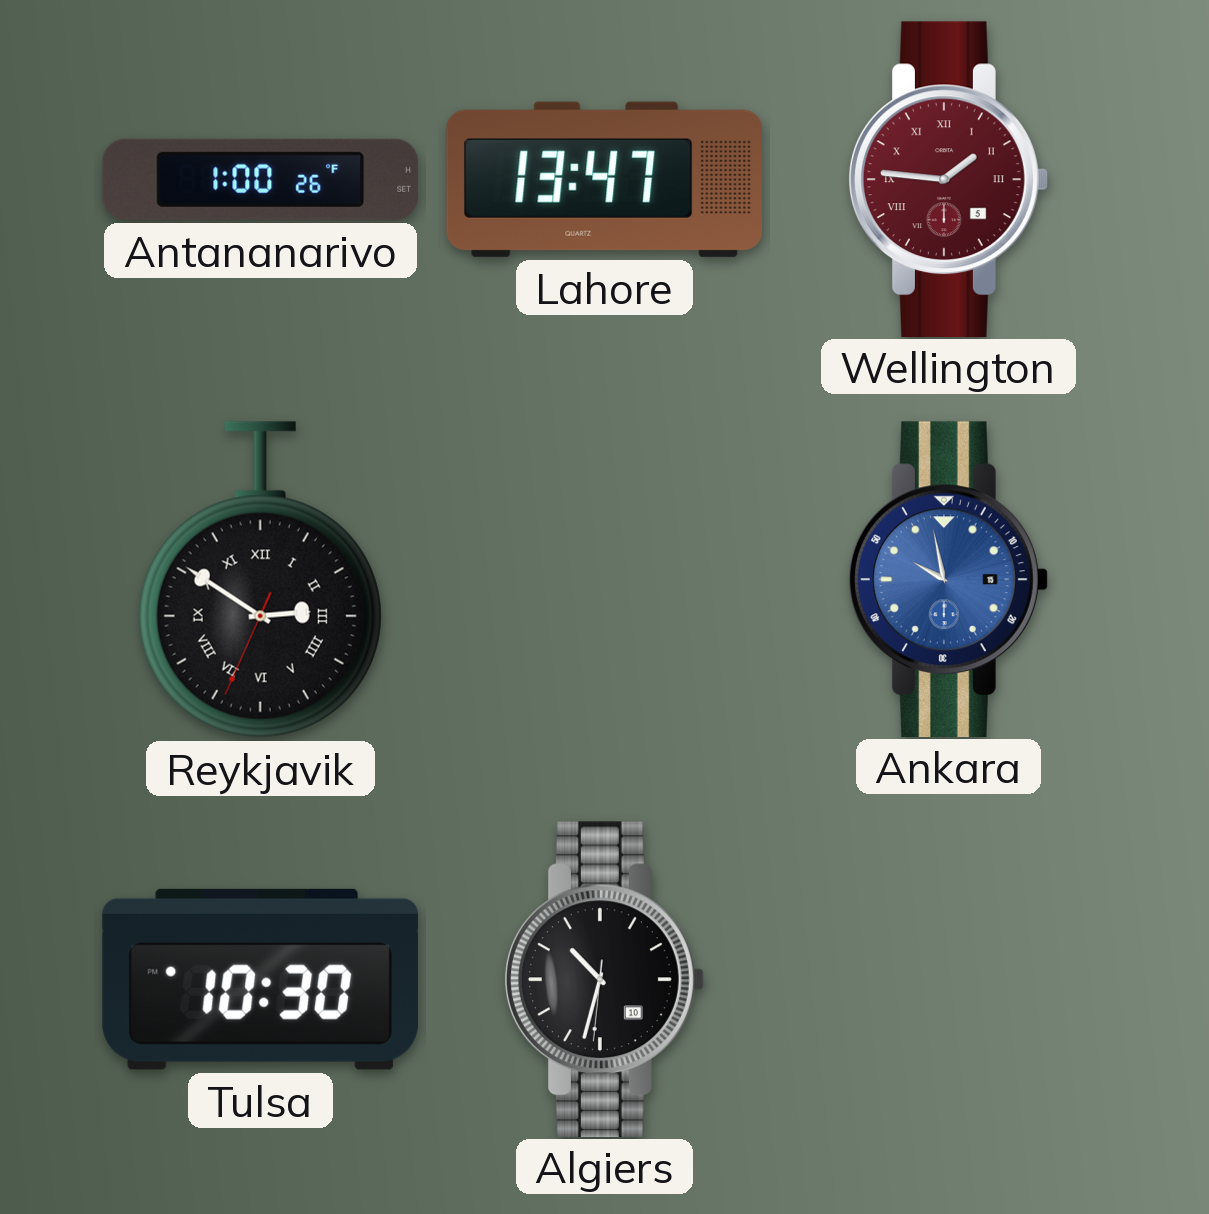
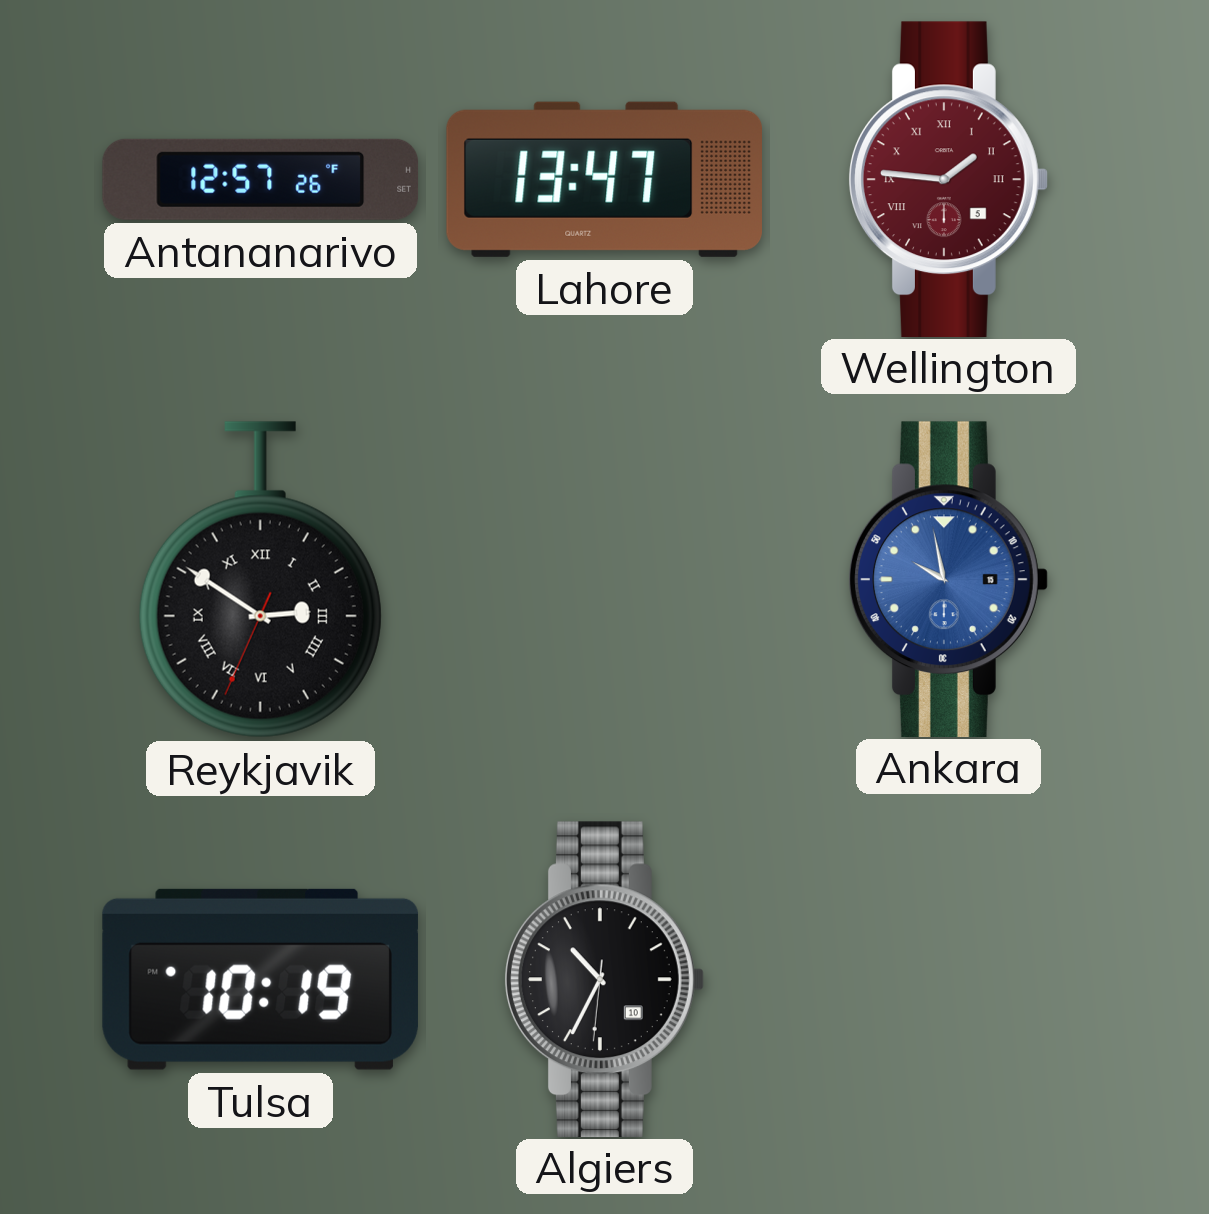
Antananarivo: 1:00 -> 12:57
Tulsa: 10:30 -> 10:19
Algiers: 10:32 -> 10:34
